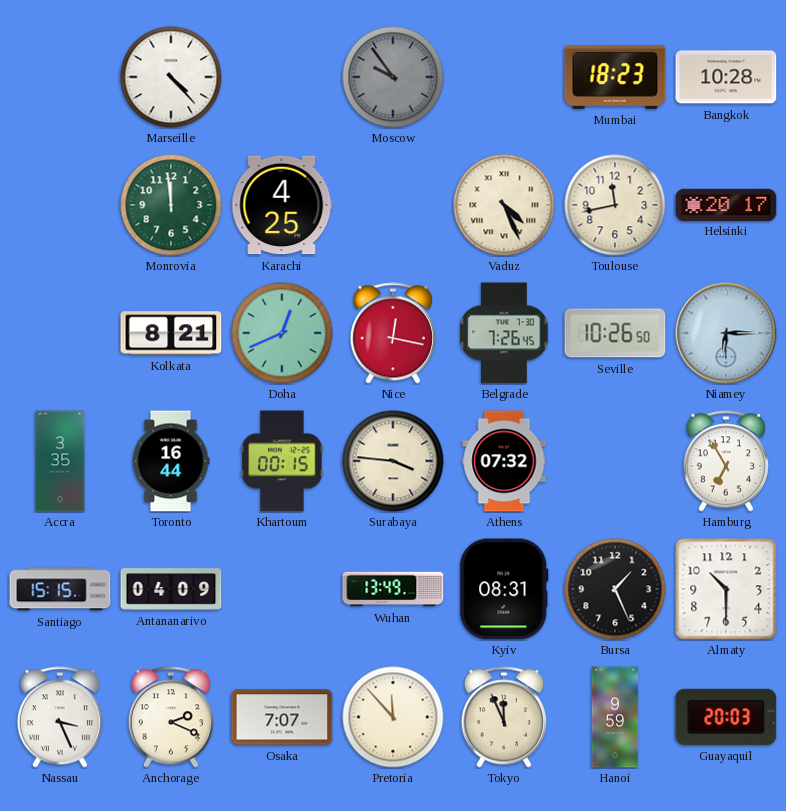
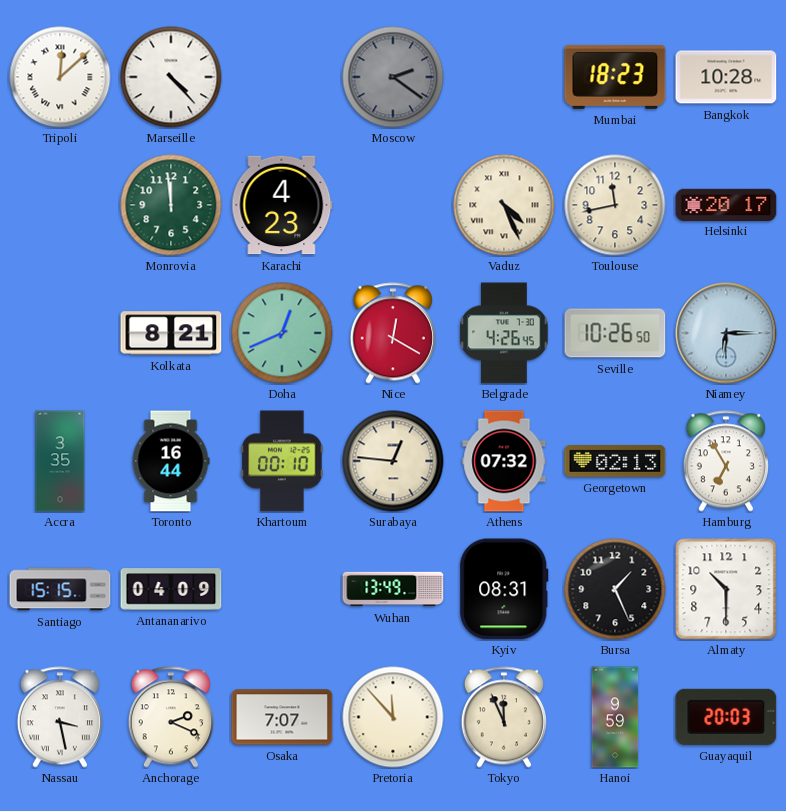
Tripoli: none -> 12:08
Moscow: 9:54 -> 2:21
Karachi: 4:25 -> 4:23
Nice: 12:17 -> 12:20
Belgrade: 7:26 -> 4:26
Khartoum: 00:15 -> 00:10
Surabaya: 3:46 -> 12:46
Georgetown: none -> 02:13
Nassau: 3:26 -> 3:28
